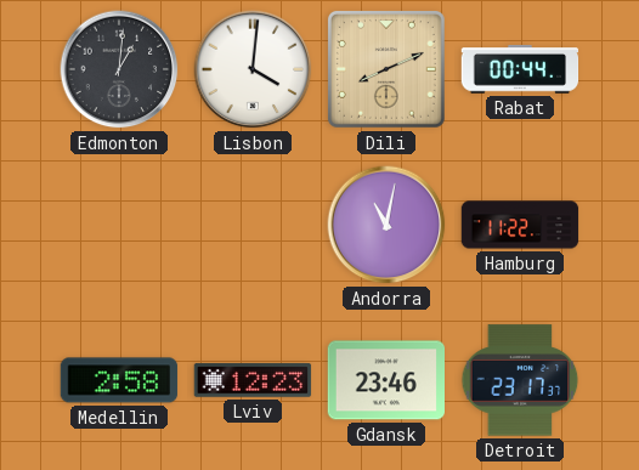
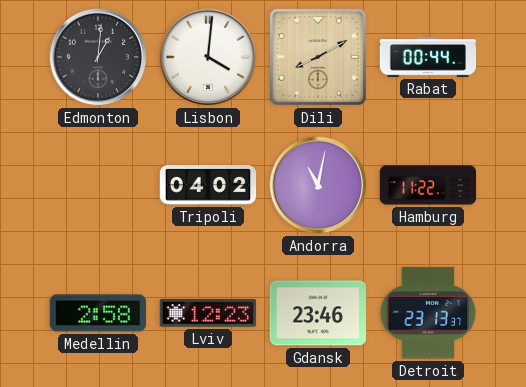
Dili: 8:11 -> 8:10
Tripoli: none -> 04:02
Detroit: 23:17 -> 23:13
